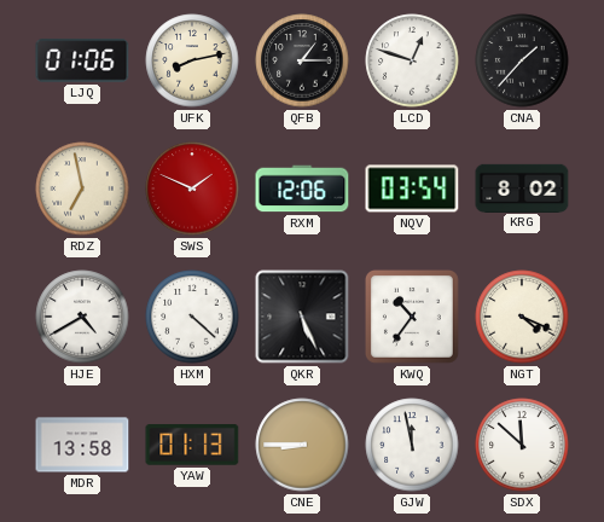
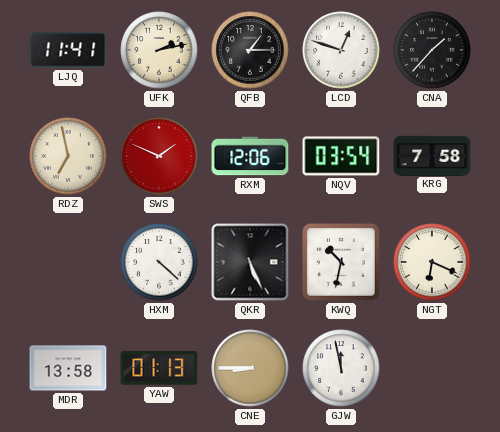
LJQ: 01:06 -> 11:41
UFK: 8:13 -> 2:13
KRG: 8:02 -> 7:58
HJE: 4:40 -> none
KWQ: 10:36 -> 10:32
NGT: 4:19 -> 6:19
SDX: 11:52 -> none
